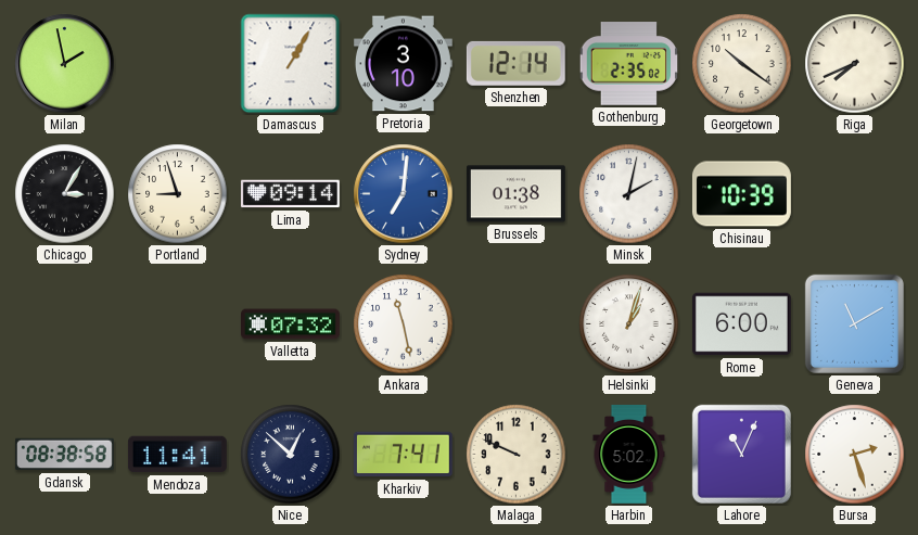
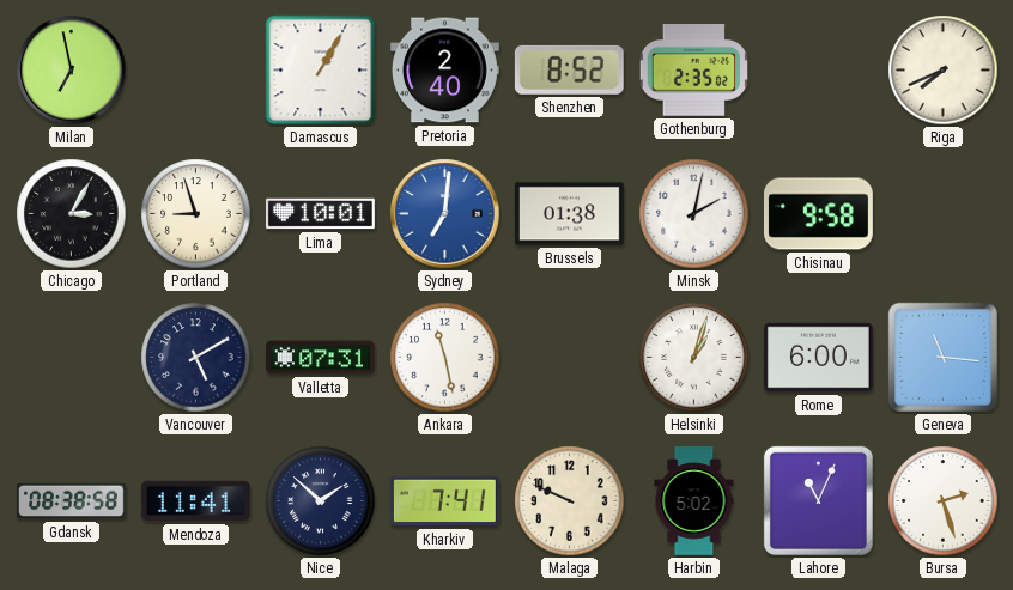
Milan: 1:58 -> 6:58
Pretoria: 3:10 -> 2:40
Shenzhen: 12:14 -> 8:52
Georgetown: 10:21 -> none
Lima: 09:14 -> 10:01
Chisinau: 10:39 -> 9:58
Vancouver: none -> 5:10
Valletta: 07:32 -> 07:31
Geneva: 11:10 -> 11:16
Nice: 12:52 -> 1:52
